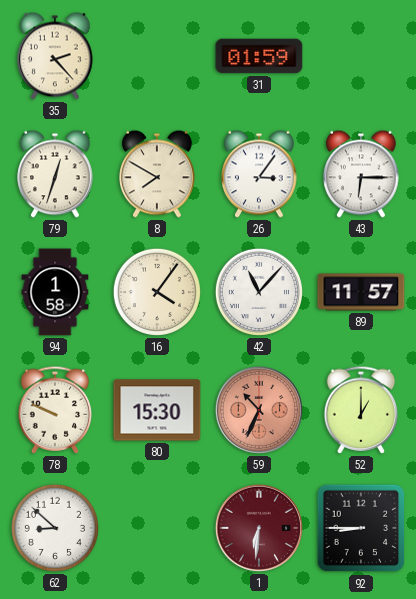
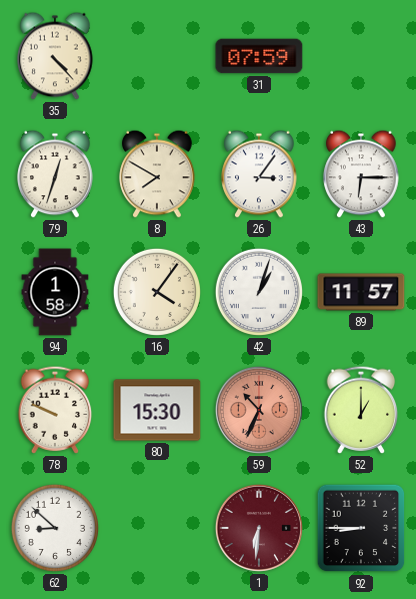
35: 2:23 -> 4:23
31: 01:59 -> 07:59
42: 11:07 -> 1:03
